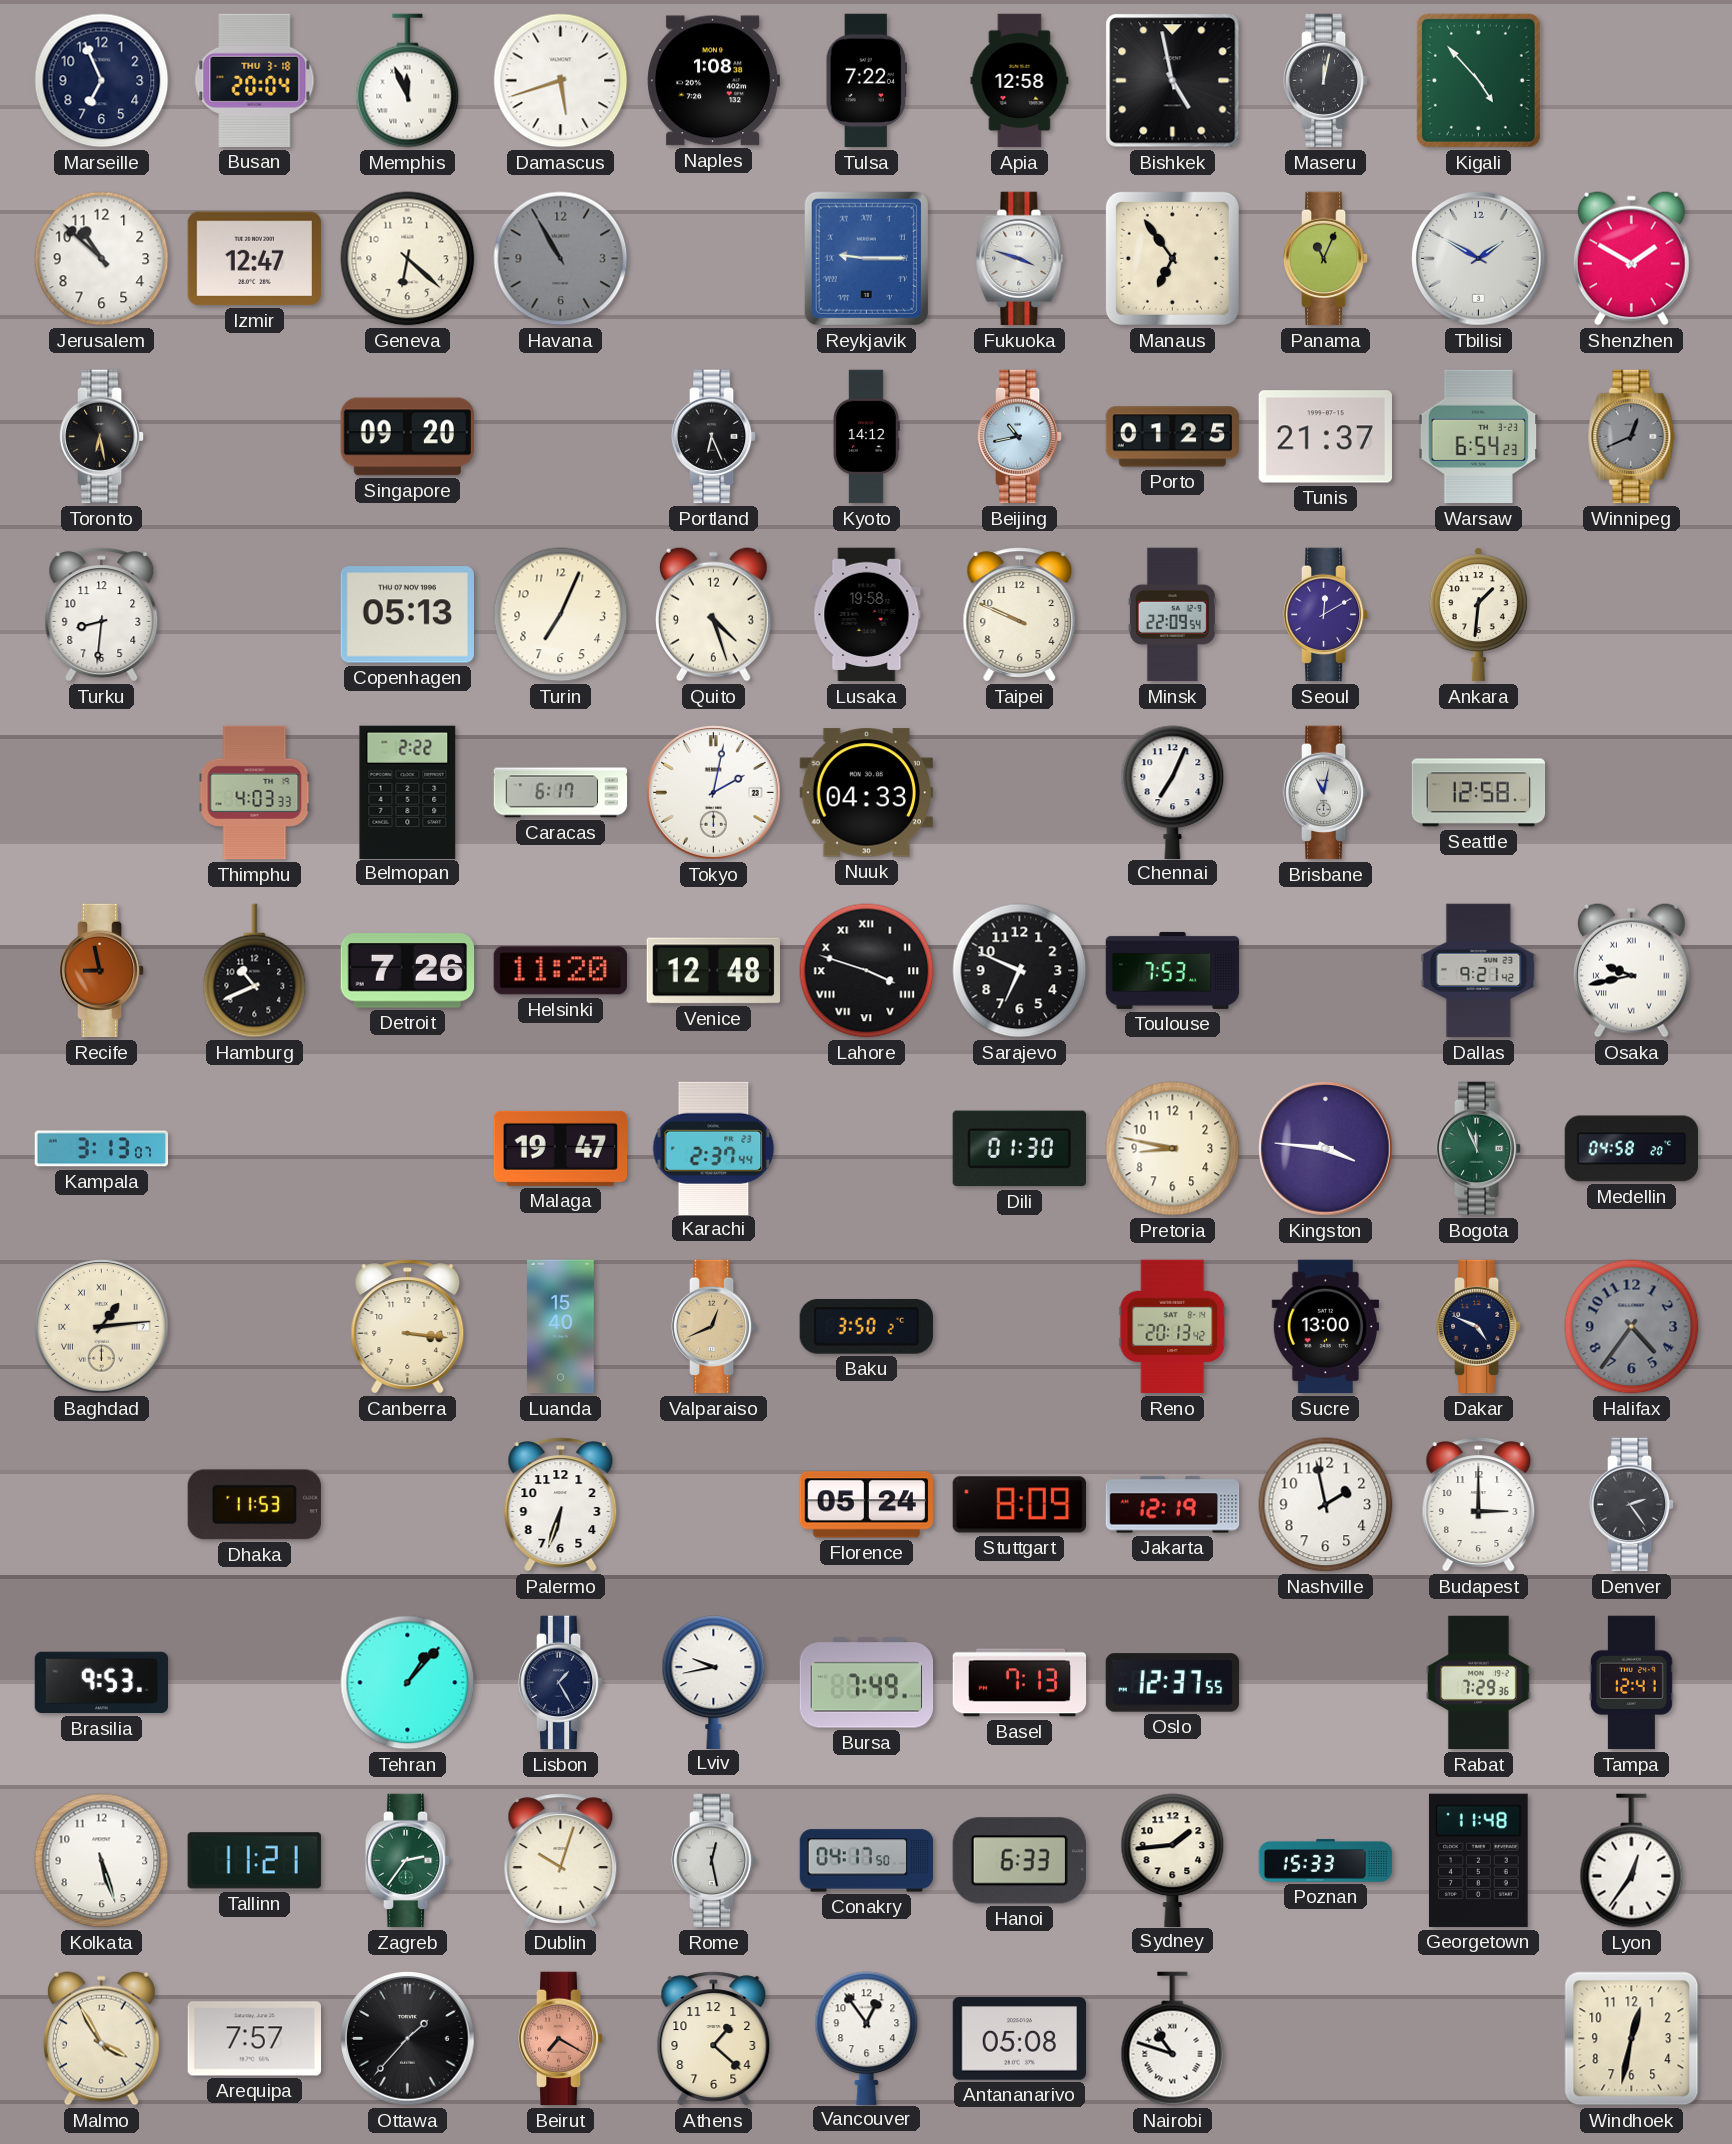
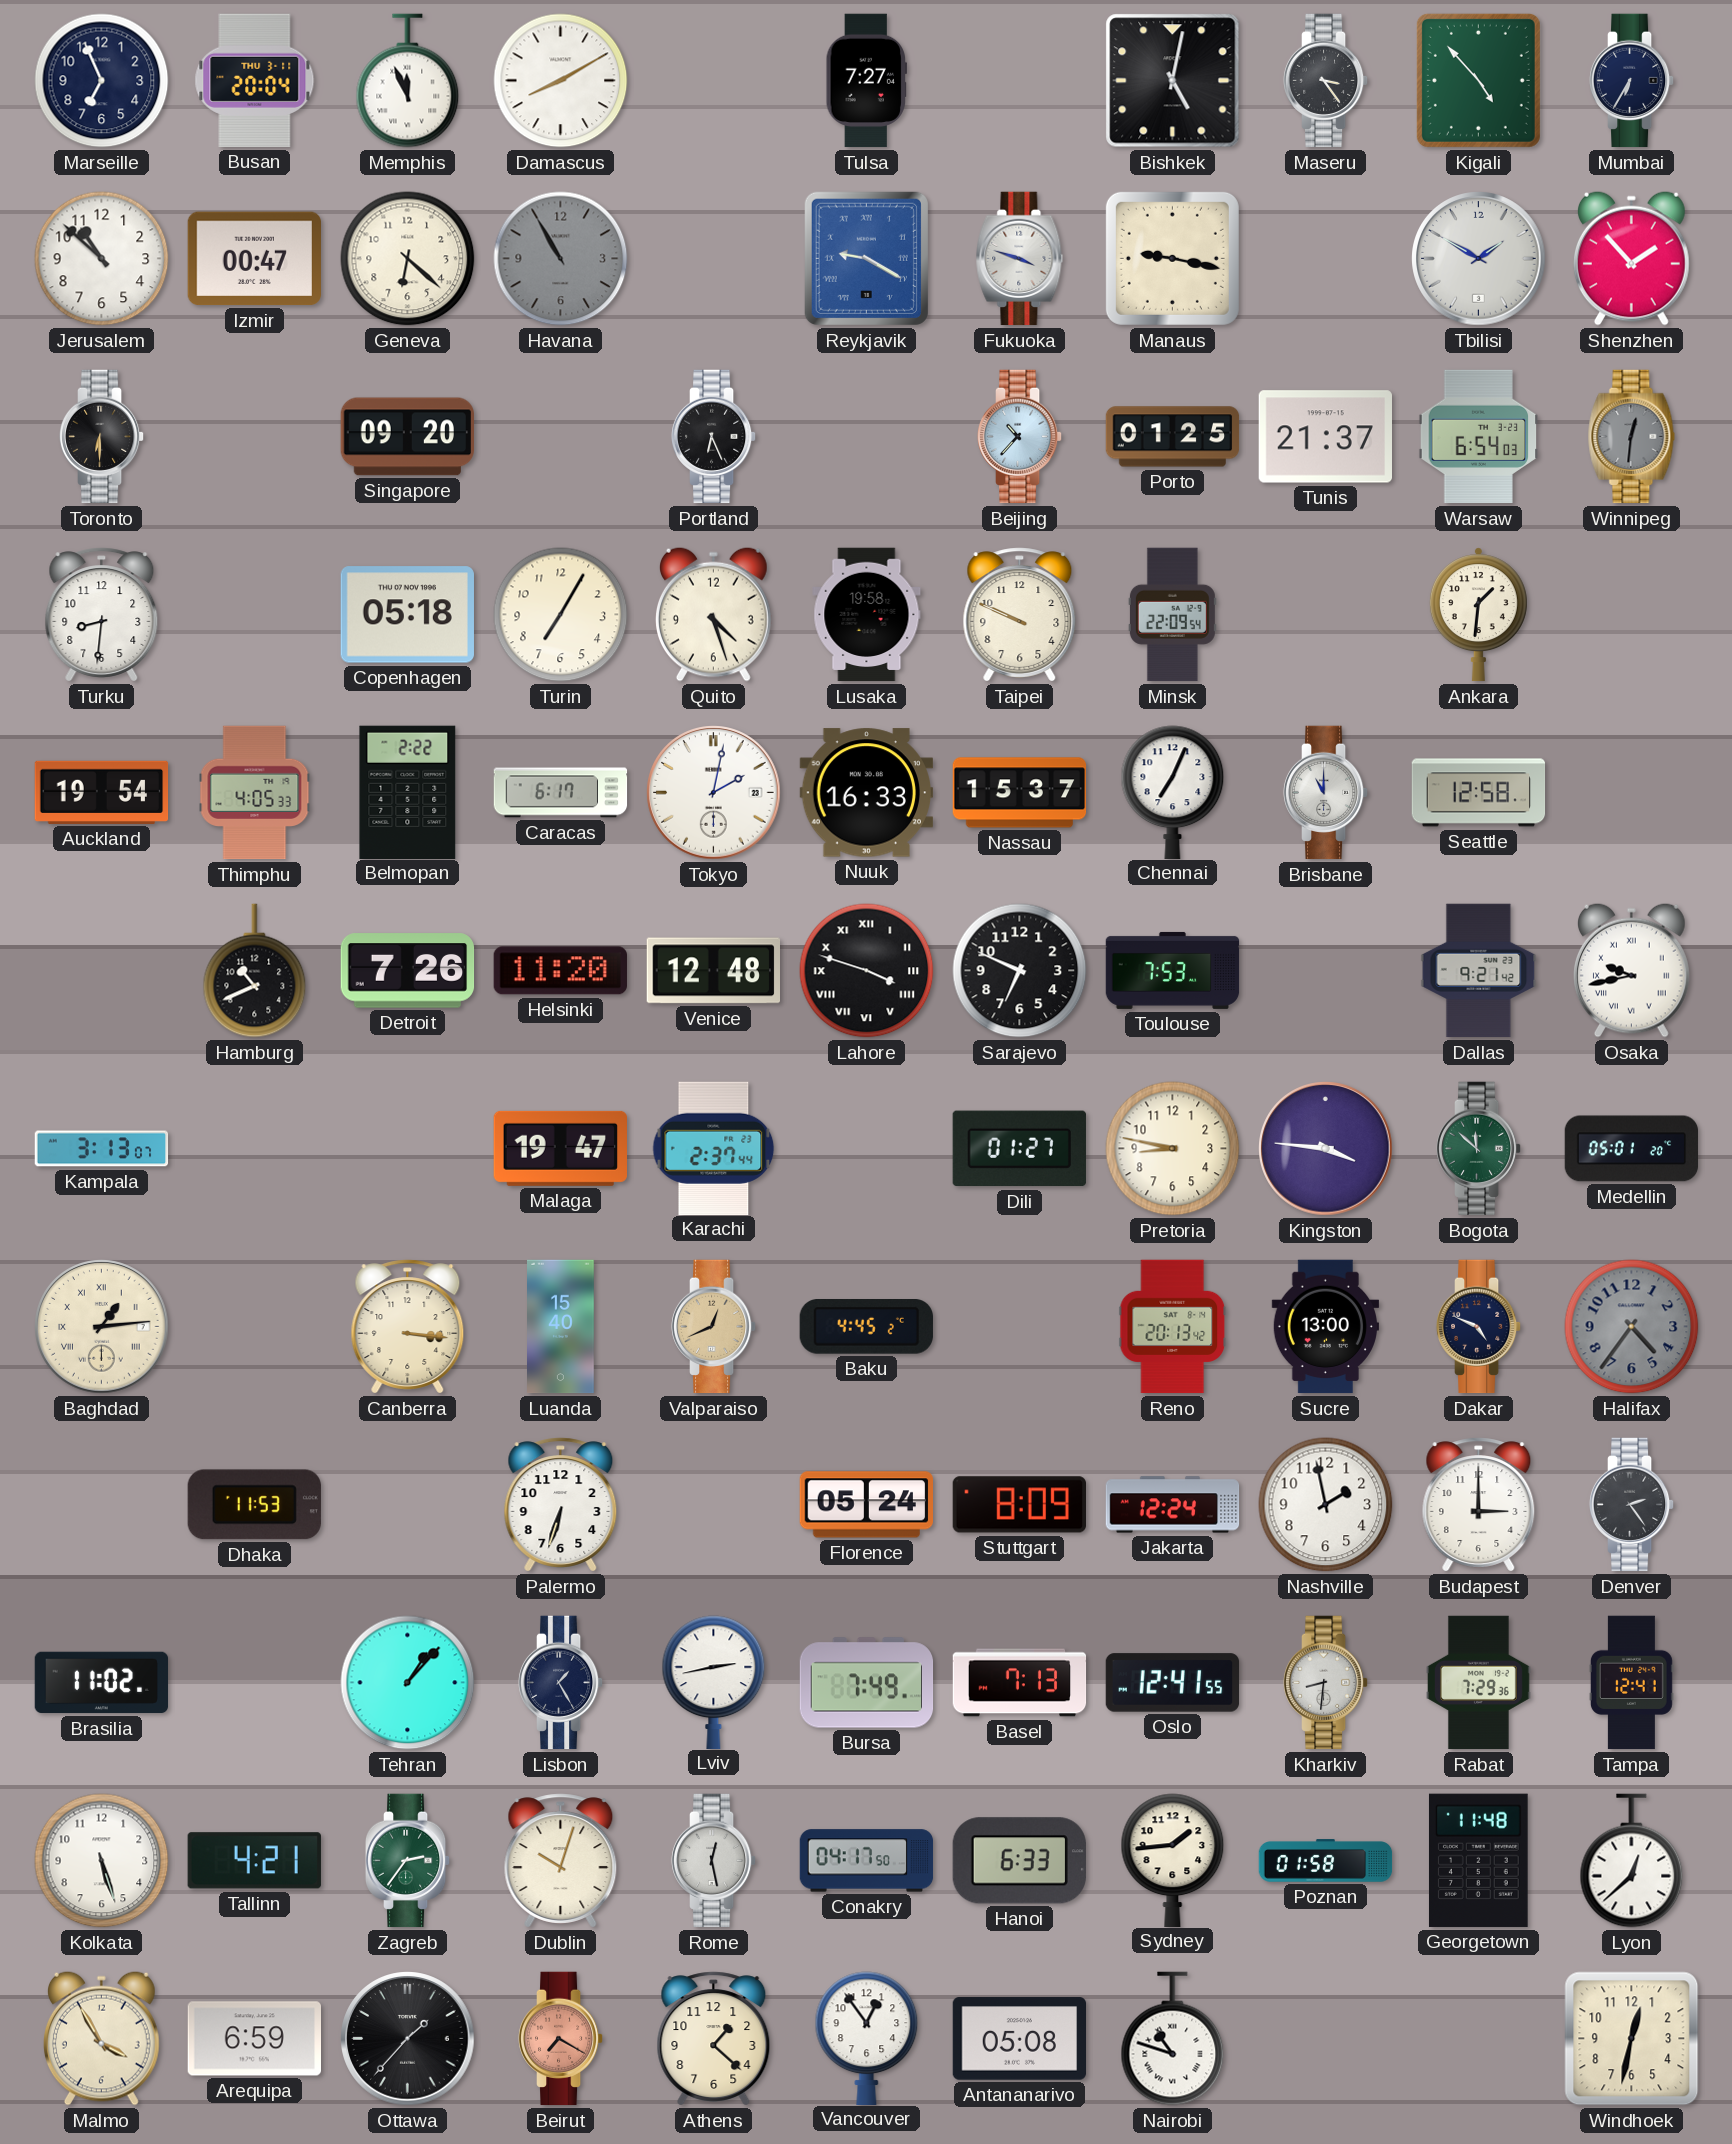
Busan date: THU 3-18 -> THU 3-11
Damascus: 5:42 -> 8:10
Naples: 1:08 -> none
Tulsa: 7:22 -> 7:27
Apia: 12:58 -> none
Bishkek: 4:58 -> 5:02
Maseru: 12:02 -> 3:24
Mumbai: none -> 6:35
Izmir: 12:47 -> 00:47
Reykjavik: 9:15 -> 9:20
Manaus: 6:54 -> 9:17
Panama: 11:04 -> none
Shenzhen: 1:50 -> 1:53
Toronto: 6:28 -> 6:30
Kyoto: 14:12 -> none
Beijing: 10:43 -> 10:37
Warsaw: 6:54:23 -> 6:54:03
Winnipeg: 12:41 -> 12:31
Copenhagen: 05:13 -> 05:18
Turin: 7:04 -> 7:05
Seoul: 12:10 -> none
Auckland: none -> 19:54
Thimphu: 4:03 -> 4:05
Nuuk: 04:33 -> 16:33
Nassau: none -> 15:37
Brisbane: 11:02 -> 11:00
Recife: 8:58 -> none
Dili: 01:30 -> 01:27
Bogota: 11:56 -> 11:52
Medellin: 04:58 -> 05:01
Baku: 3:50 -> 4:45
Jakarta: 12:19 -> 12:24
Brasilia: 9:53 -> 11:02
Lviv: 9:43 -> 2:43
Oslo: 12:37 -> 12:41
Kharkiv: none -> 8:31
Tallinn: 11:21 -> 4:21
Poznan: 15:33 -> 01:58
Lyon: 12:36 -> 12:38
Arequipa: 7:57 -> 6:59
